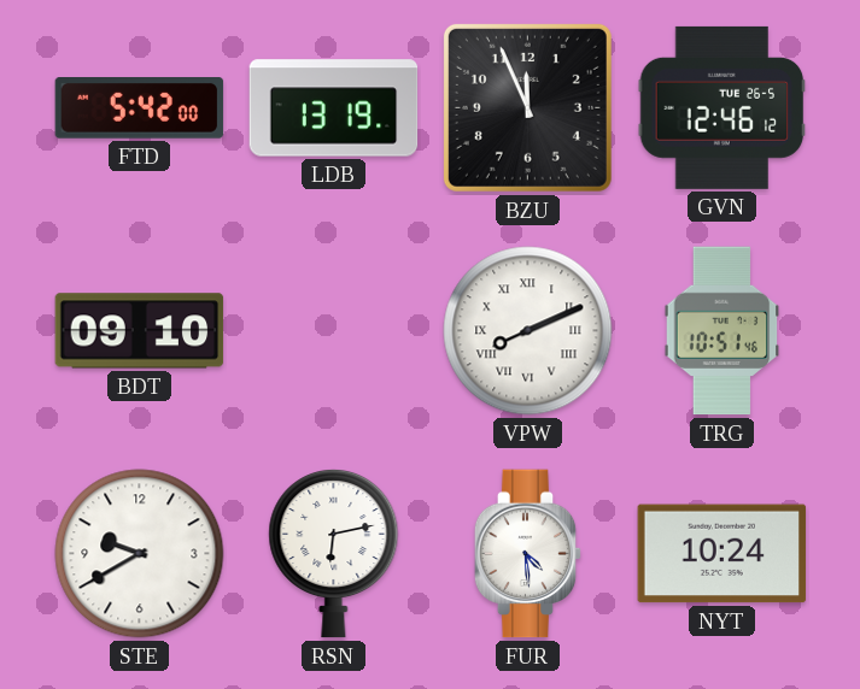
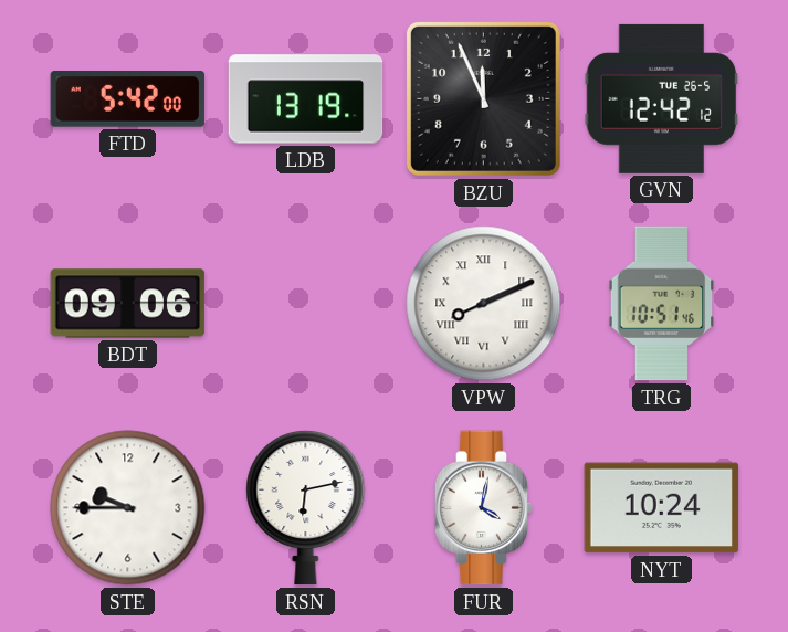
GVN: 12:46 -> 12:42
BDT: 09:10 -> 09:06
STE: 9:40 -> 9:45
FUR: 4:29 -> 4:02
